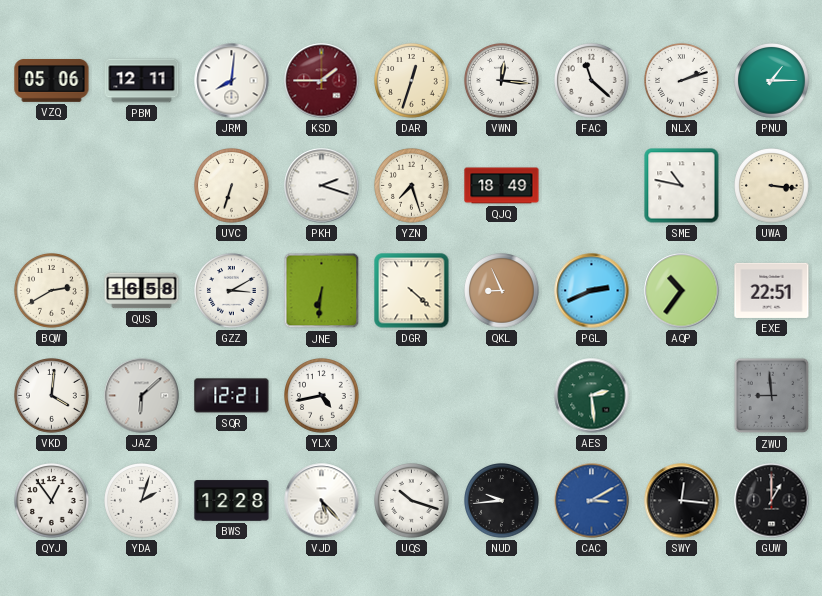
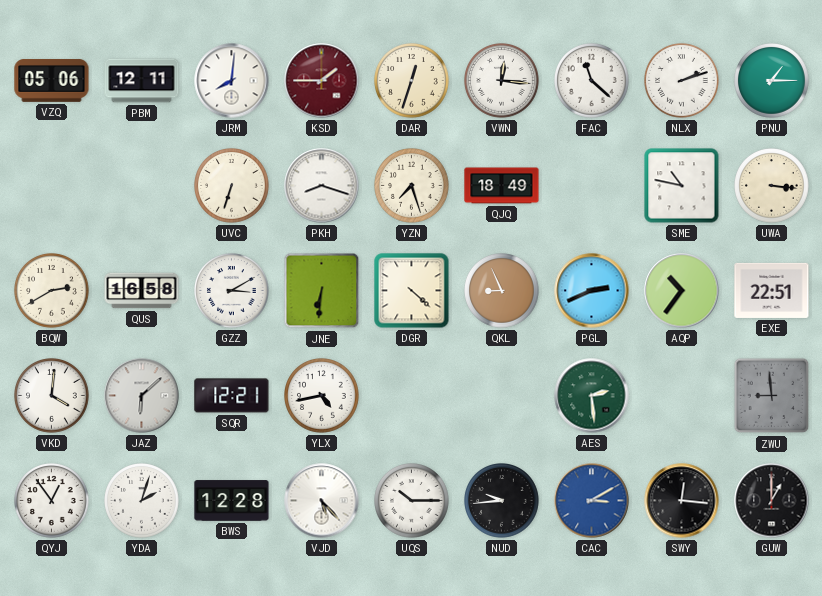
PKH: 2:18 -> 8:18
UQS: 10:18 -> 10:15
